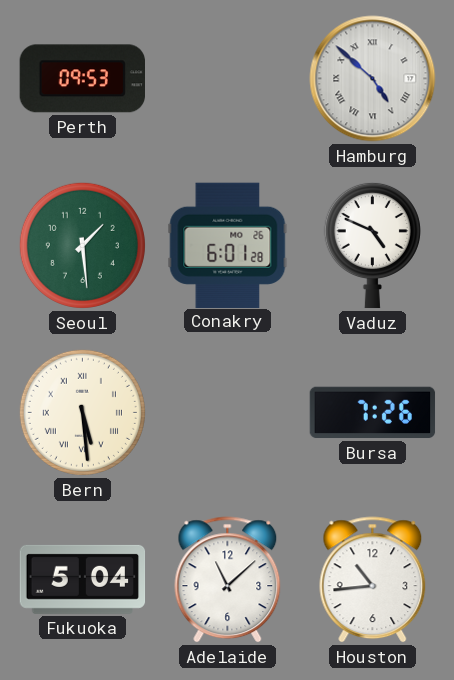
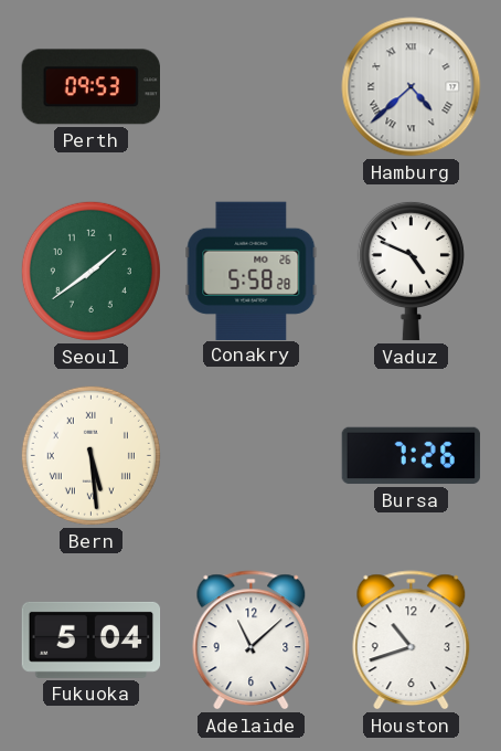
Hamburg: 4:52 -> 4:38
Seoul: 1:29 -> 1:39
Conakry: 6:01 -> 5:58
Houston: 10:44 -> 10:42
